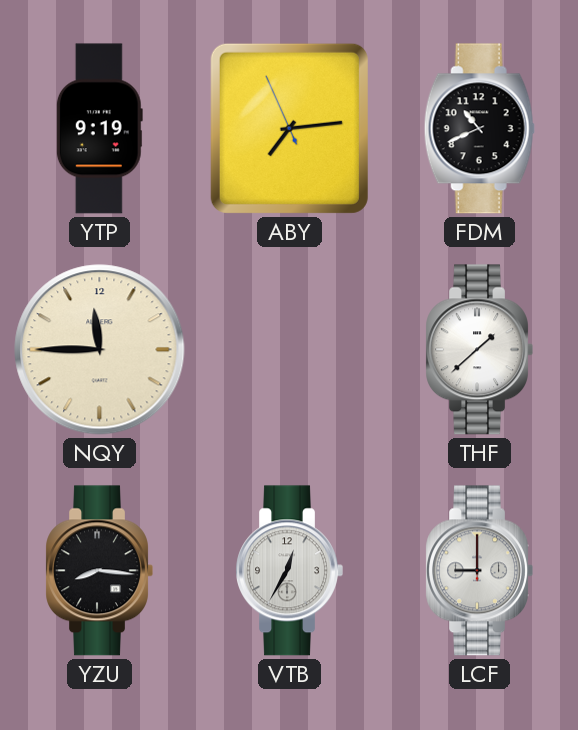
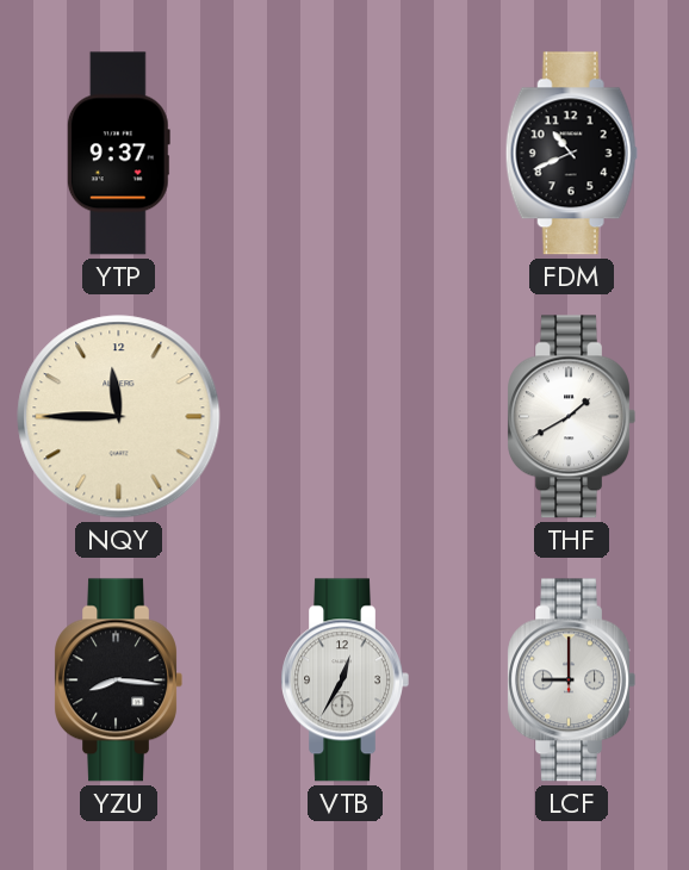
YTP: 9:19 -> 9:37
ABY: 7:13 -> none
THF: 1:38 -> 1:40
